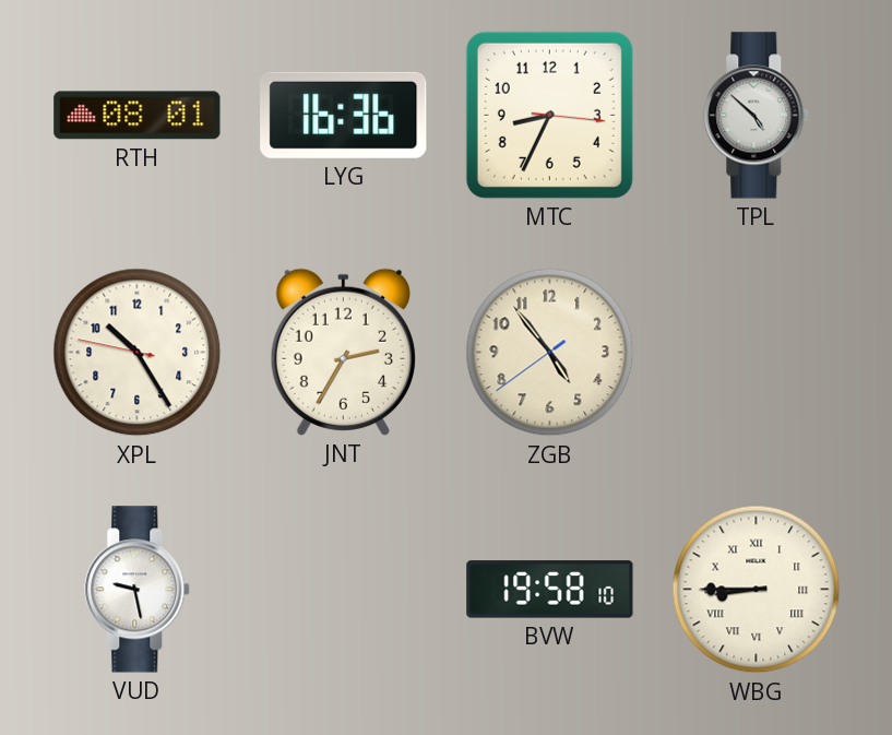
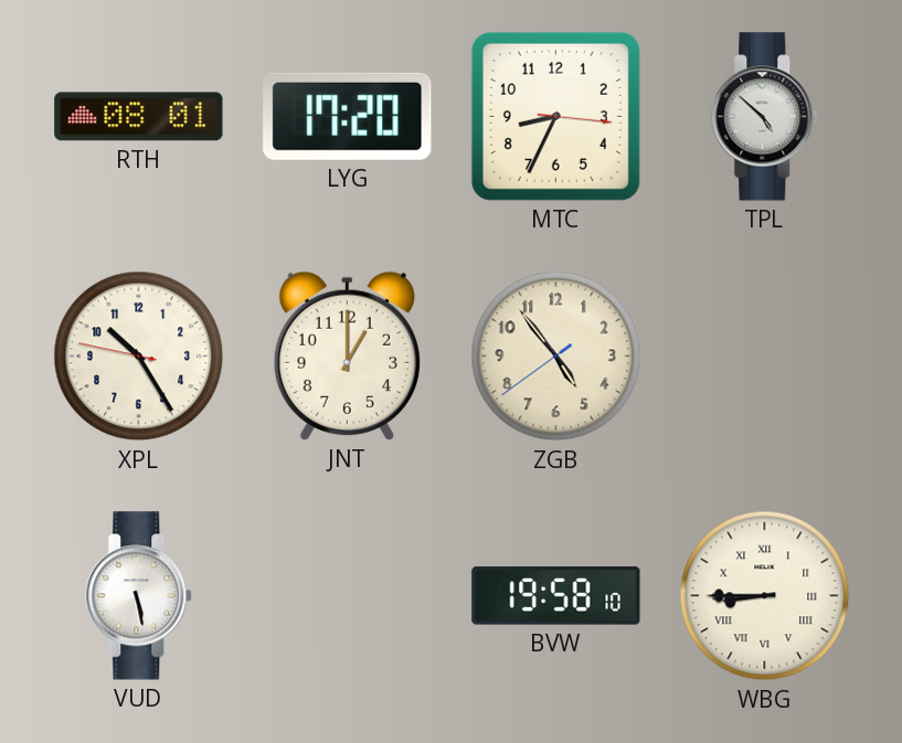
LYG: 16:36 -> 17:20
JNT: 2:35 -> 1:00
VUD: 9:28 -> 5:28
